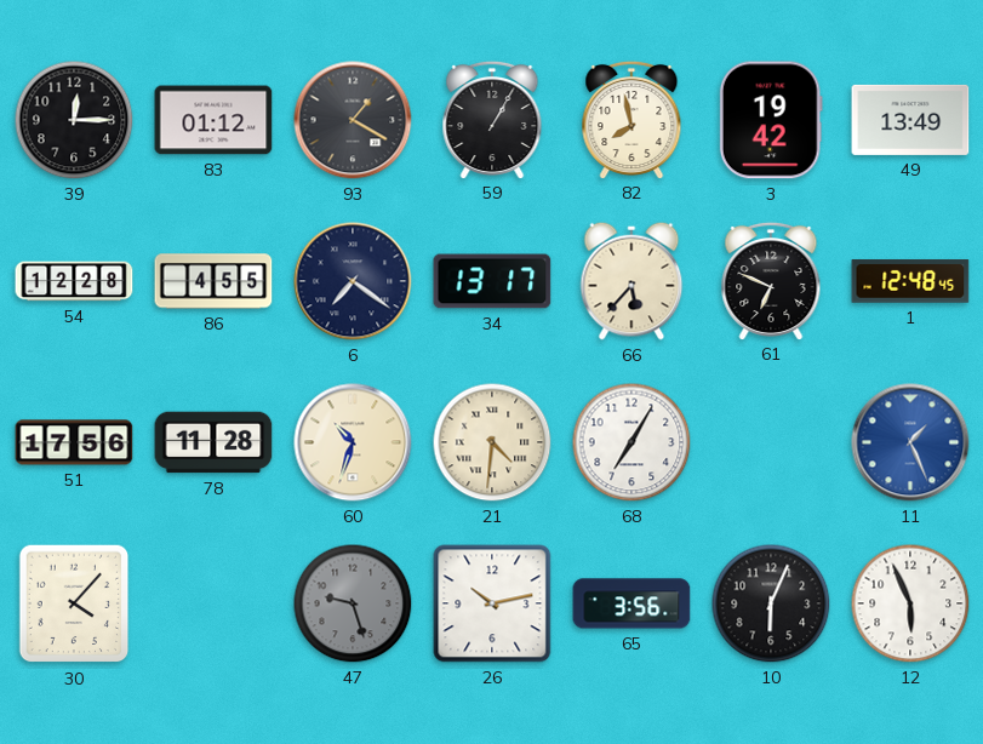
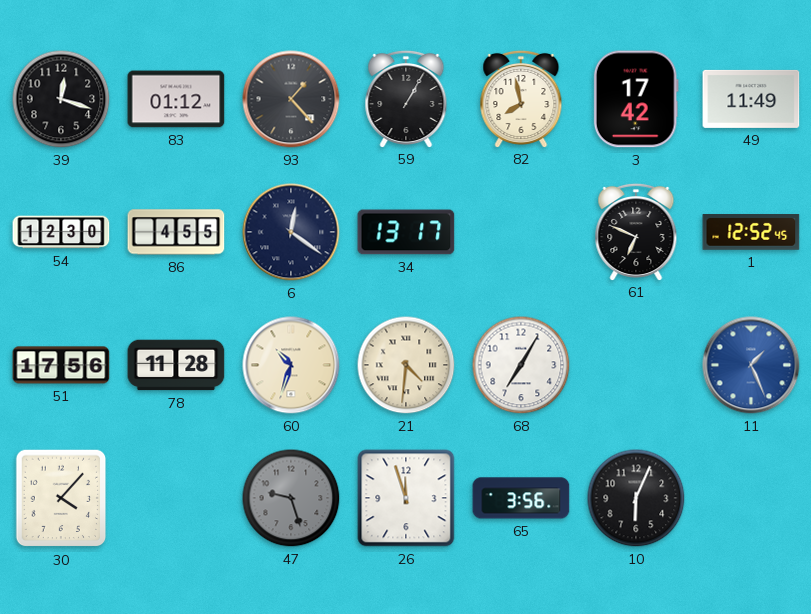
39: 12:15 -> 12:18
93: 1:20 -> 1:23
3: 19:42 -> 17:42
49: 13:49 -> 11:49
54: 12:28 -> 12:30
6: 7:21 -> 12:21
66: 5:37 -> none
1: 12:48 -> 12:52
26: 10:13 -> 11:57
12: 5:56 -> none
